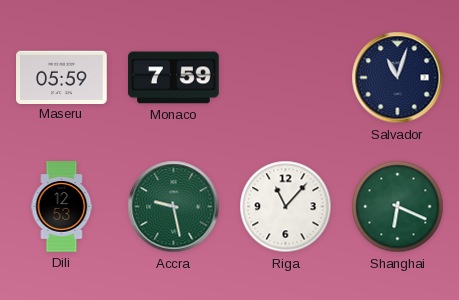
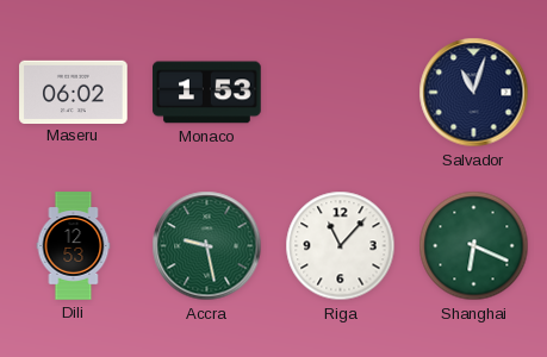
Maseru: 05:59 -> 06:02
Monaco: 7:59 -> 1:53
